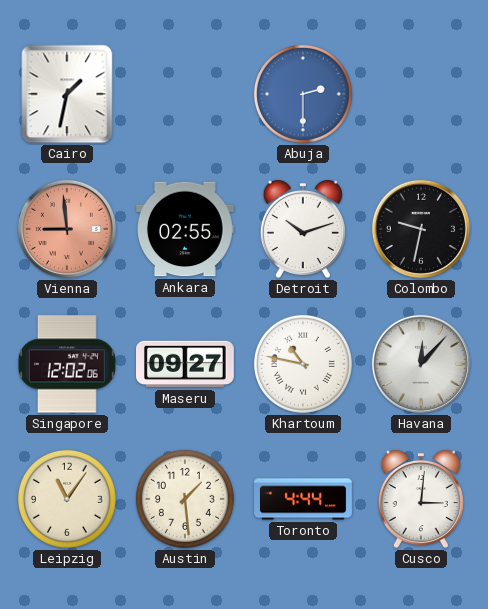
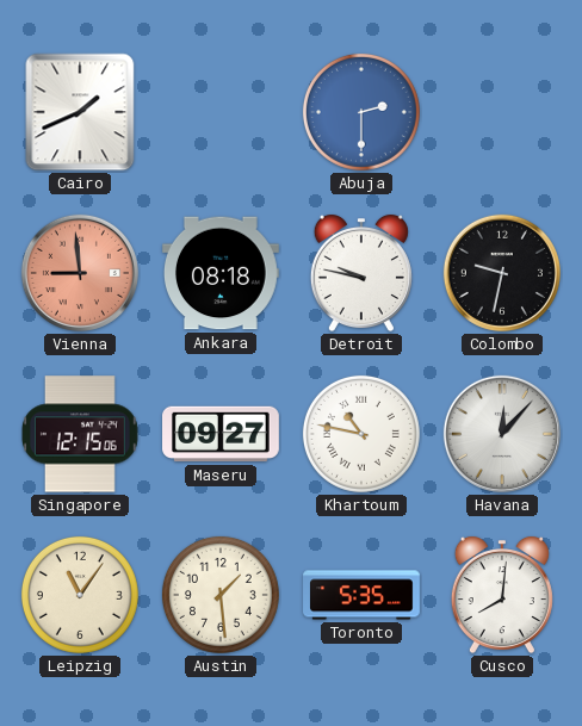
Cairo: 1:32 -> 1:41
Ankara: 02:55 -> 08:18
Detroit: 10:12 -> 9:47
Singapore: 12:02 -> 12:15
Toronto: 4:44 -> 5:35
Cusco: 3:01 -> 8:01
